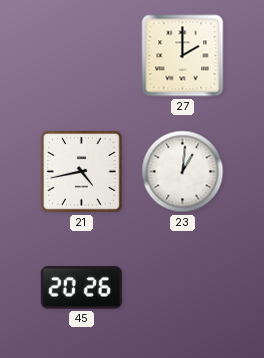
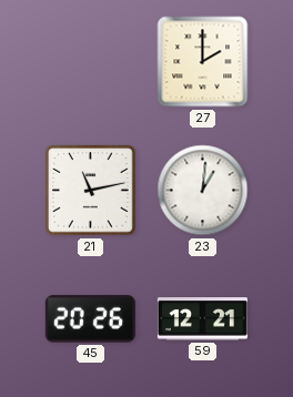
21: 4:43 -> 11:13
59: none -> 12:21
